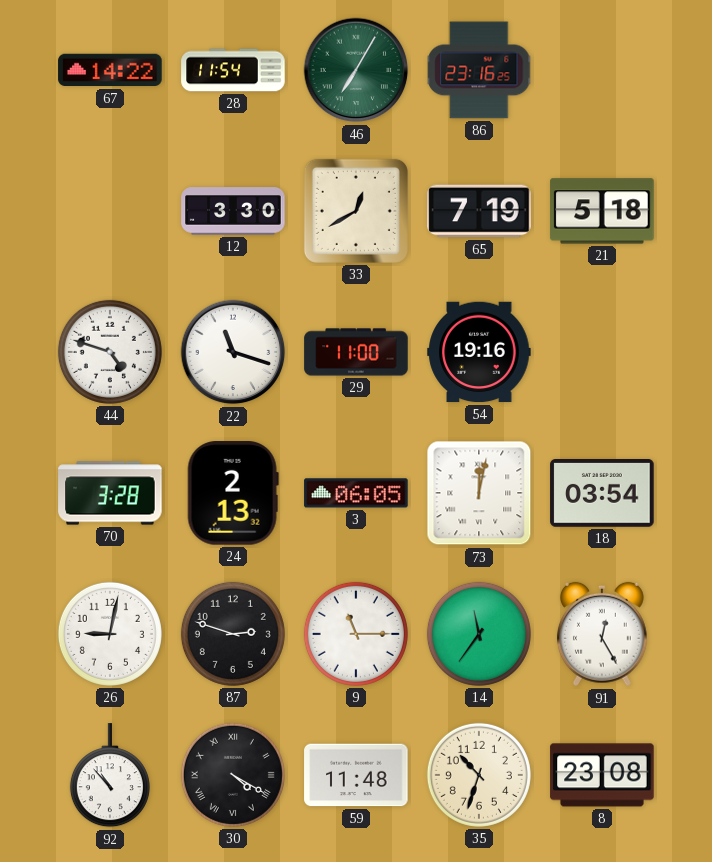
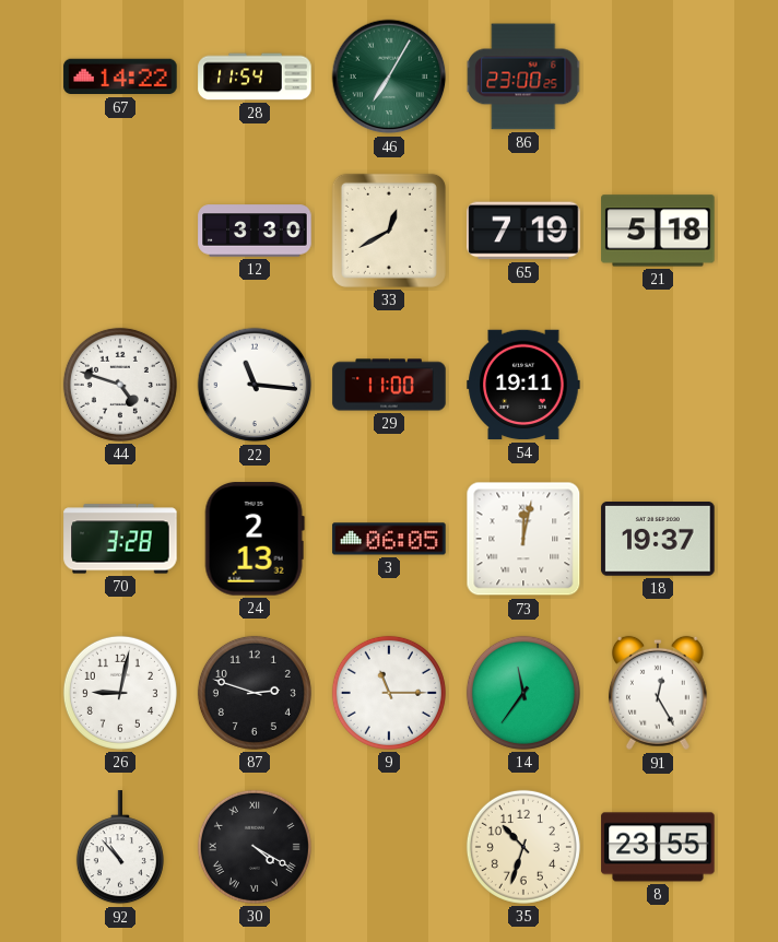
86: 23:16 -> 23:00
22: 11:18 -> 11:16
54: 19:16 -> 19:11
18: 03:54 -> 19:37
59: 11:48 -> none
8: 23:08 -> 23:55
